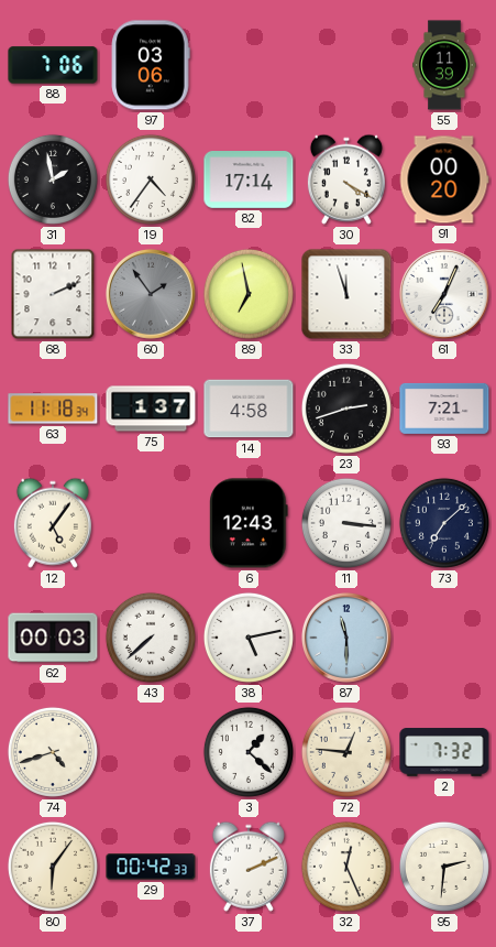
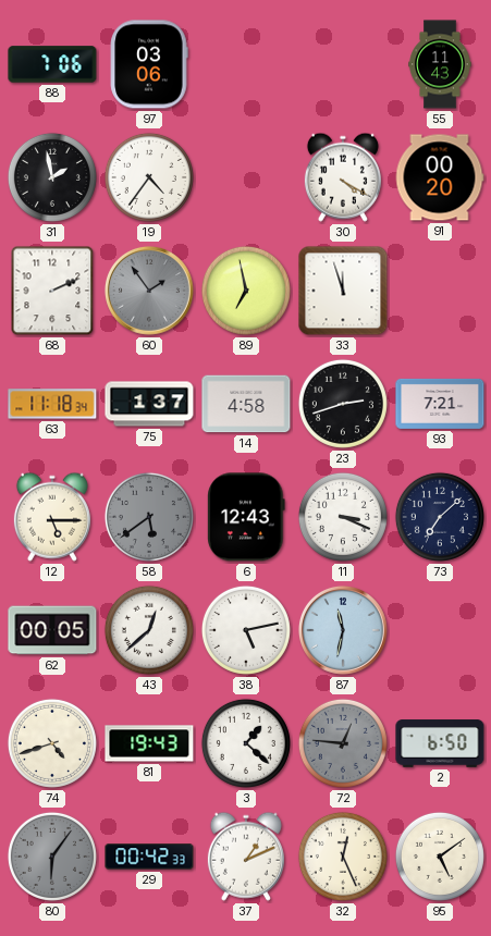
55: 11:39 -> 11:43
82: 17:14 -> none
61: 7:04 -> none
12: 5:06 -> 5:15
58: none -> 5:39
11: 3:16 -> 3:19
62: 00:03 -> 00:05
43: 7:38 -> 12:38
87: 11:30 -> 11:32
81: none -> 19:43
72 dial: cream -> grey
2: 7:32 -> 6:50
80 dial: cream -> grey
37: 2:11 -> 1:11
95: 2:31 -> 5:09
